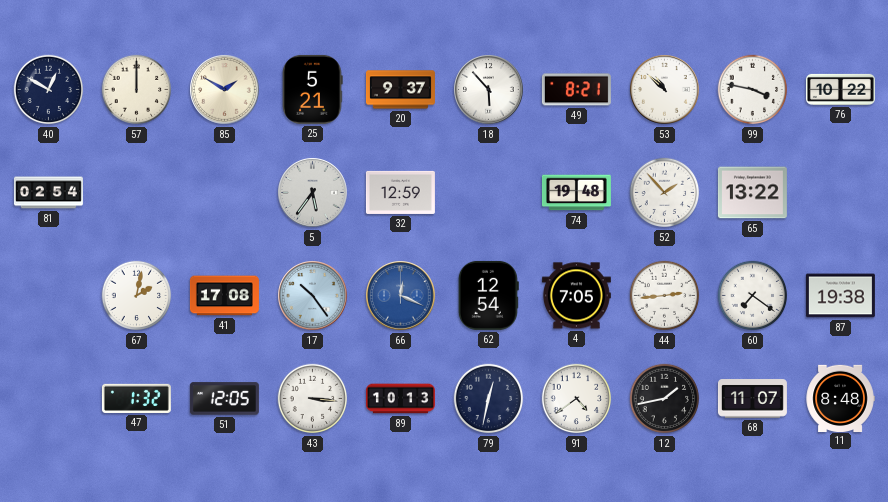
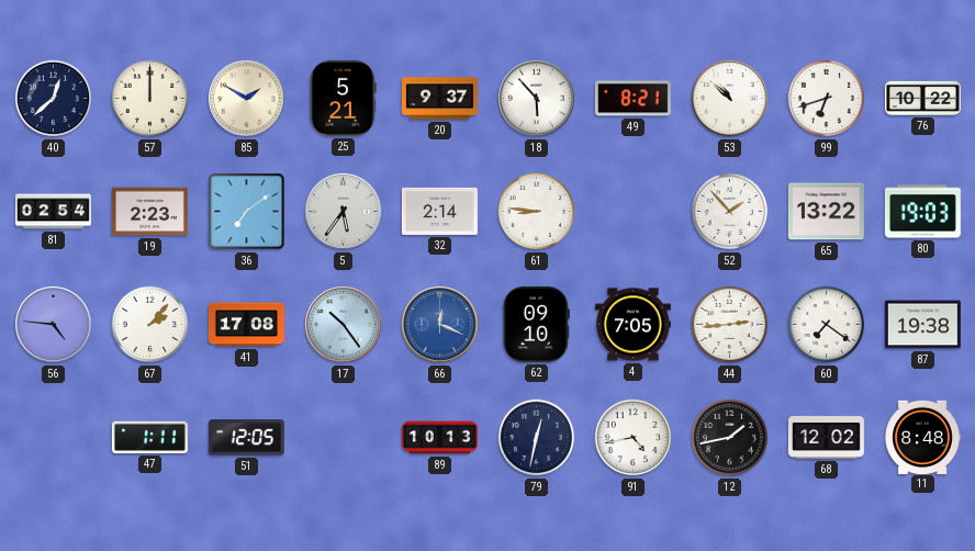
40: 12:50 -> 12:38
99: 3:47 -> 6:42
19: none -> 2:23
36: none -> 7:09
32: 12:59 -> 2:14
61: none -> 8:46
74: 19:48 -> none
80: none -> 19:03
56: none -> 4:46
67: 2:02 -> 2:07
62: 12:54 -> 09:10
47: 1:32 -> 1:11
43: 3:16 -> none
91: 4:39 -> 4:43
68: 11:07 -> 12:02
